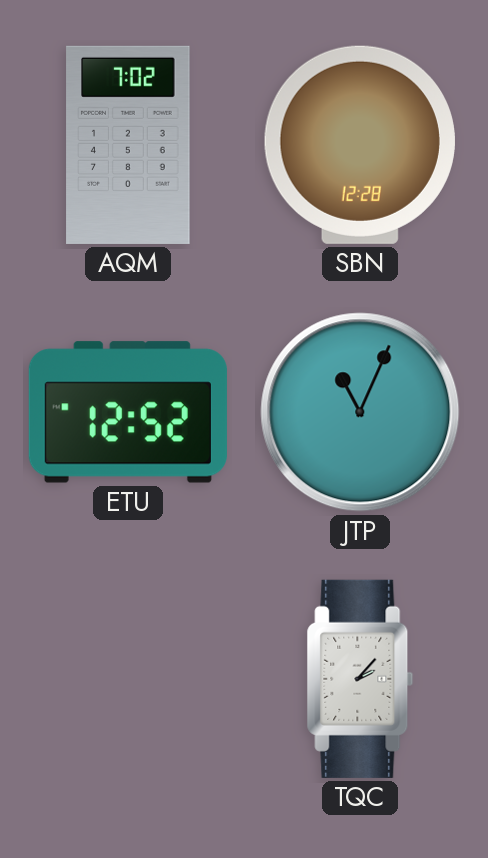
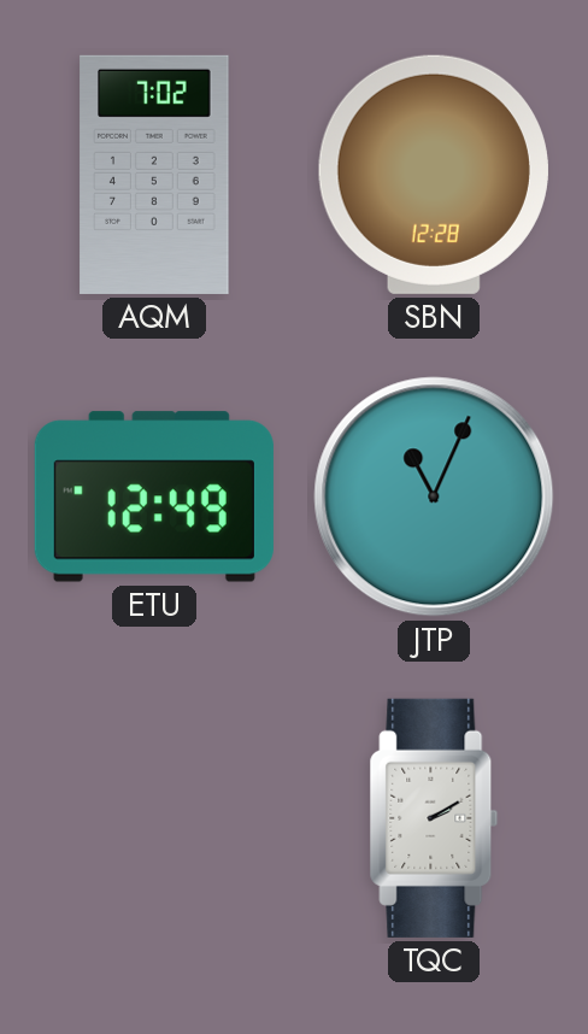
ETU: 12:52 -> 12:49
TQC: 2:07 -> 2:10
